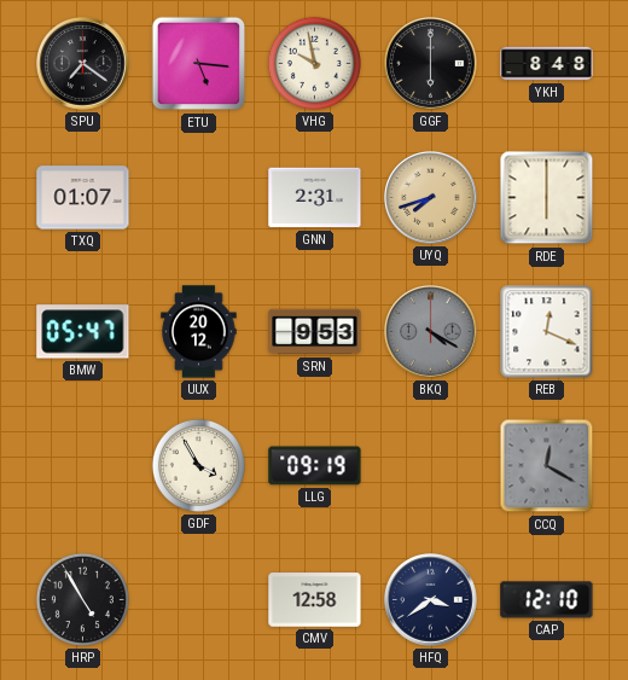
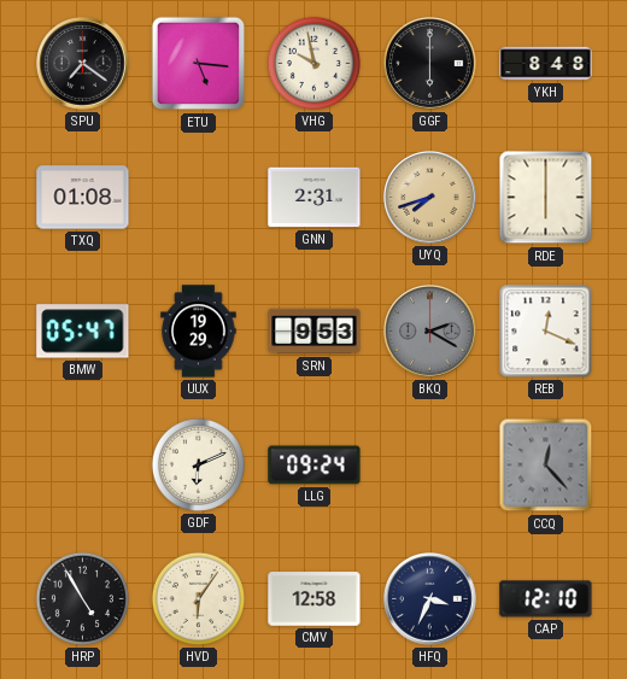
TXQ: 01:07 -> 01:08
UUX: 20:12 -> 19:29
BKQ: 4:20 -> 2:20
GDF: 3:55 -> 6:11
LLG: 09:19 -> 09:24
CCQ: 12:20 -> 12:23
HVD: none -> 6:06
HFQ: 3:39 -> 3:34
